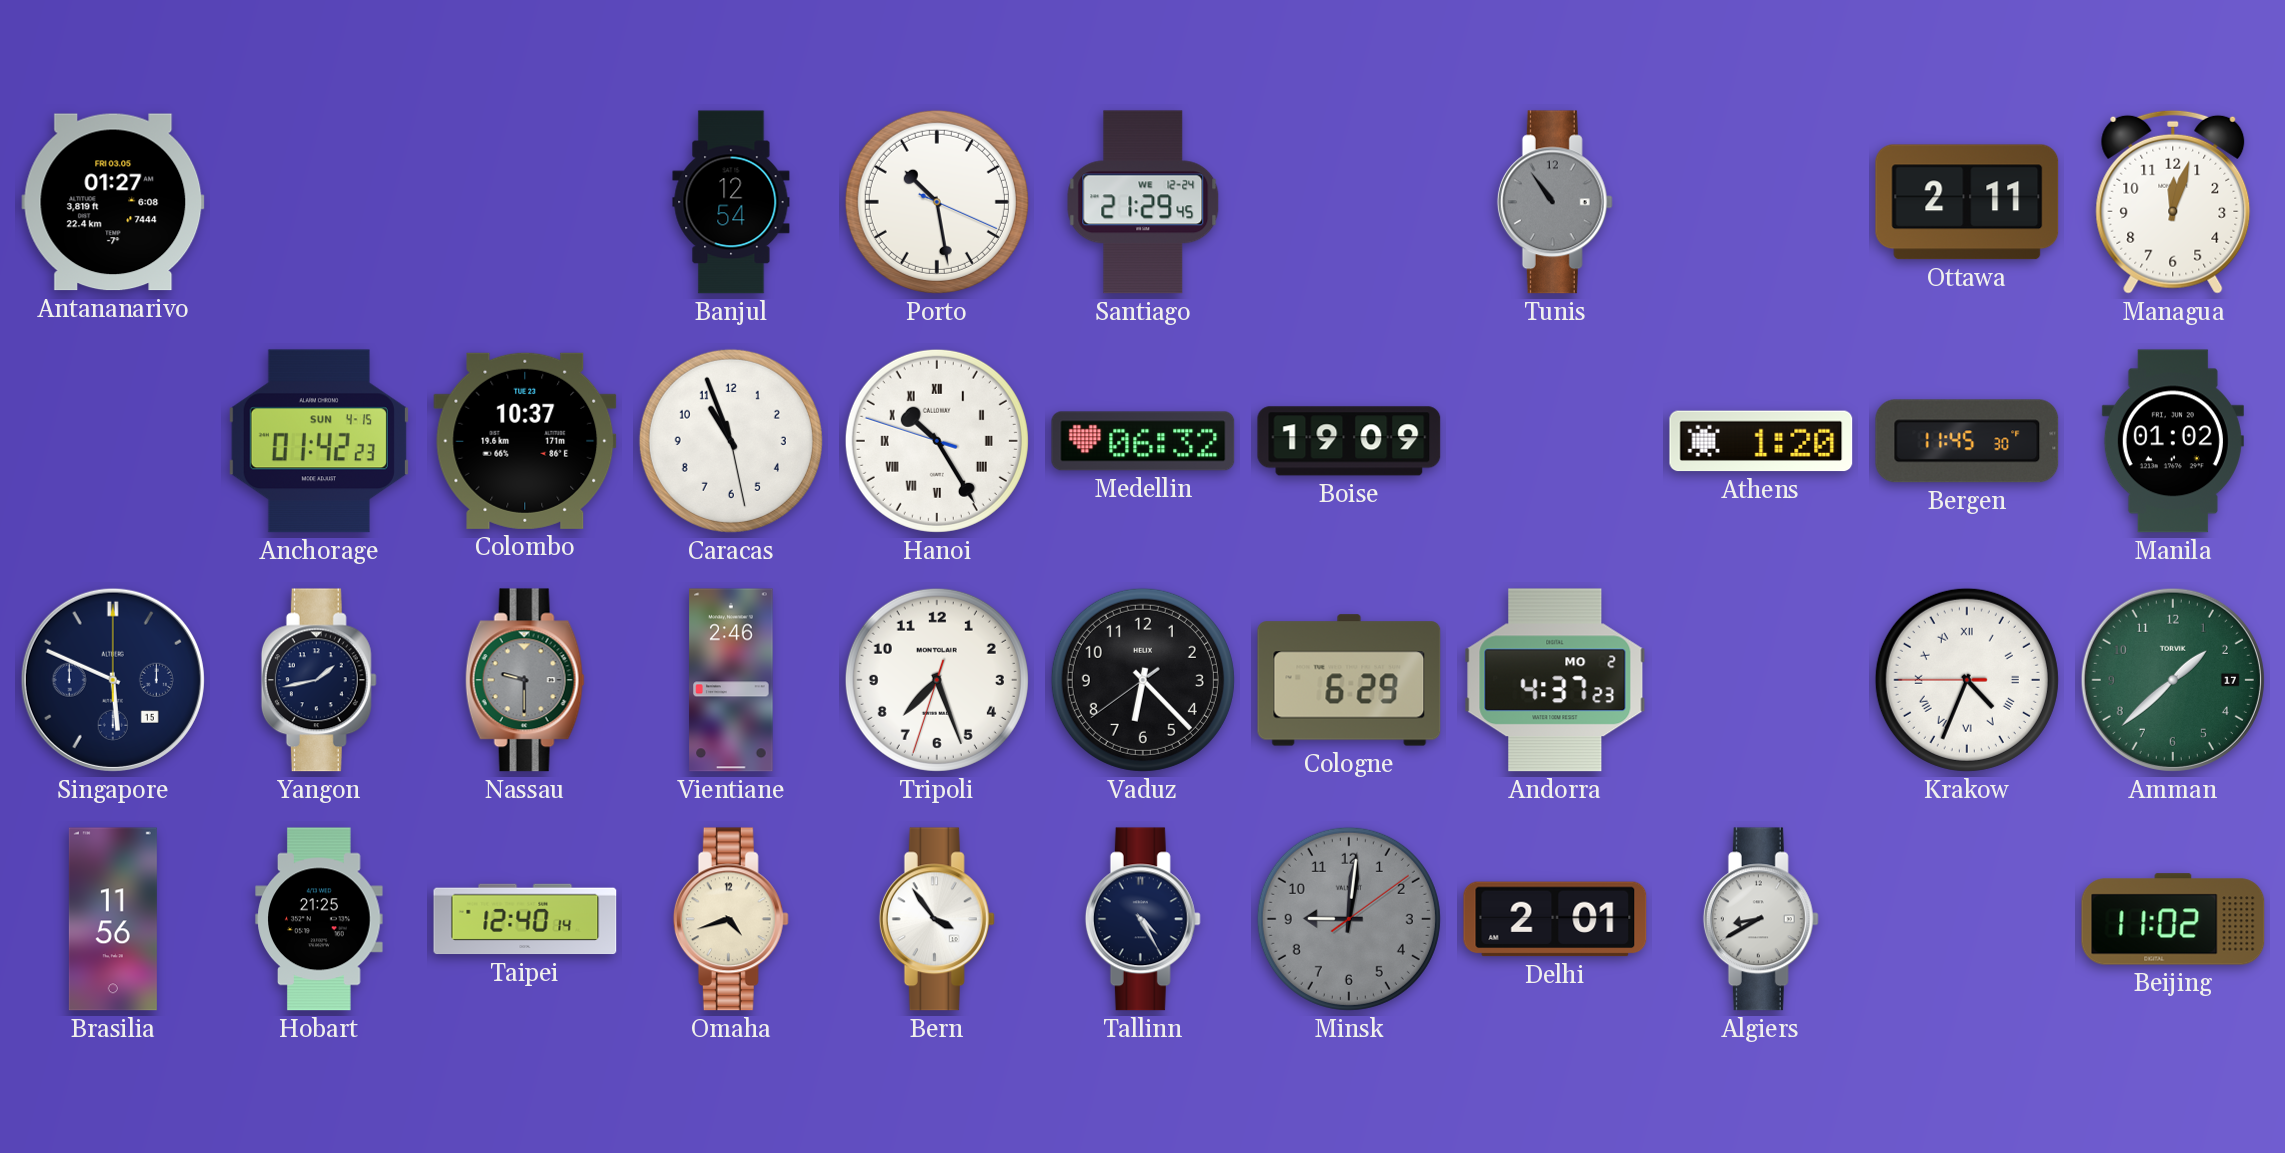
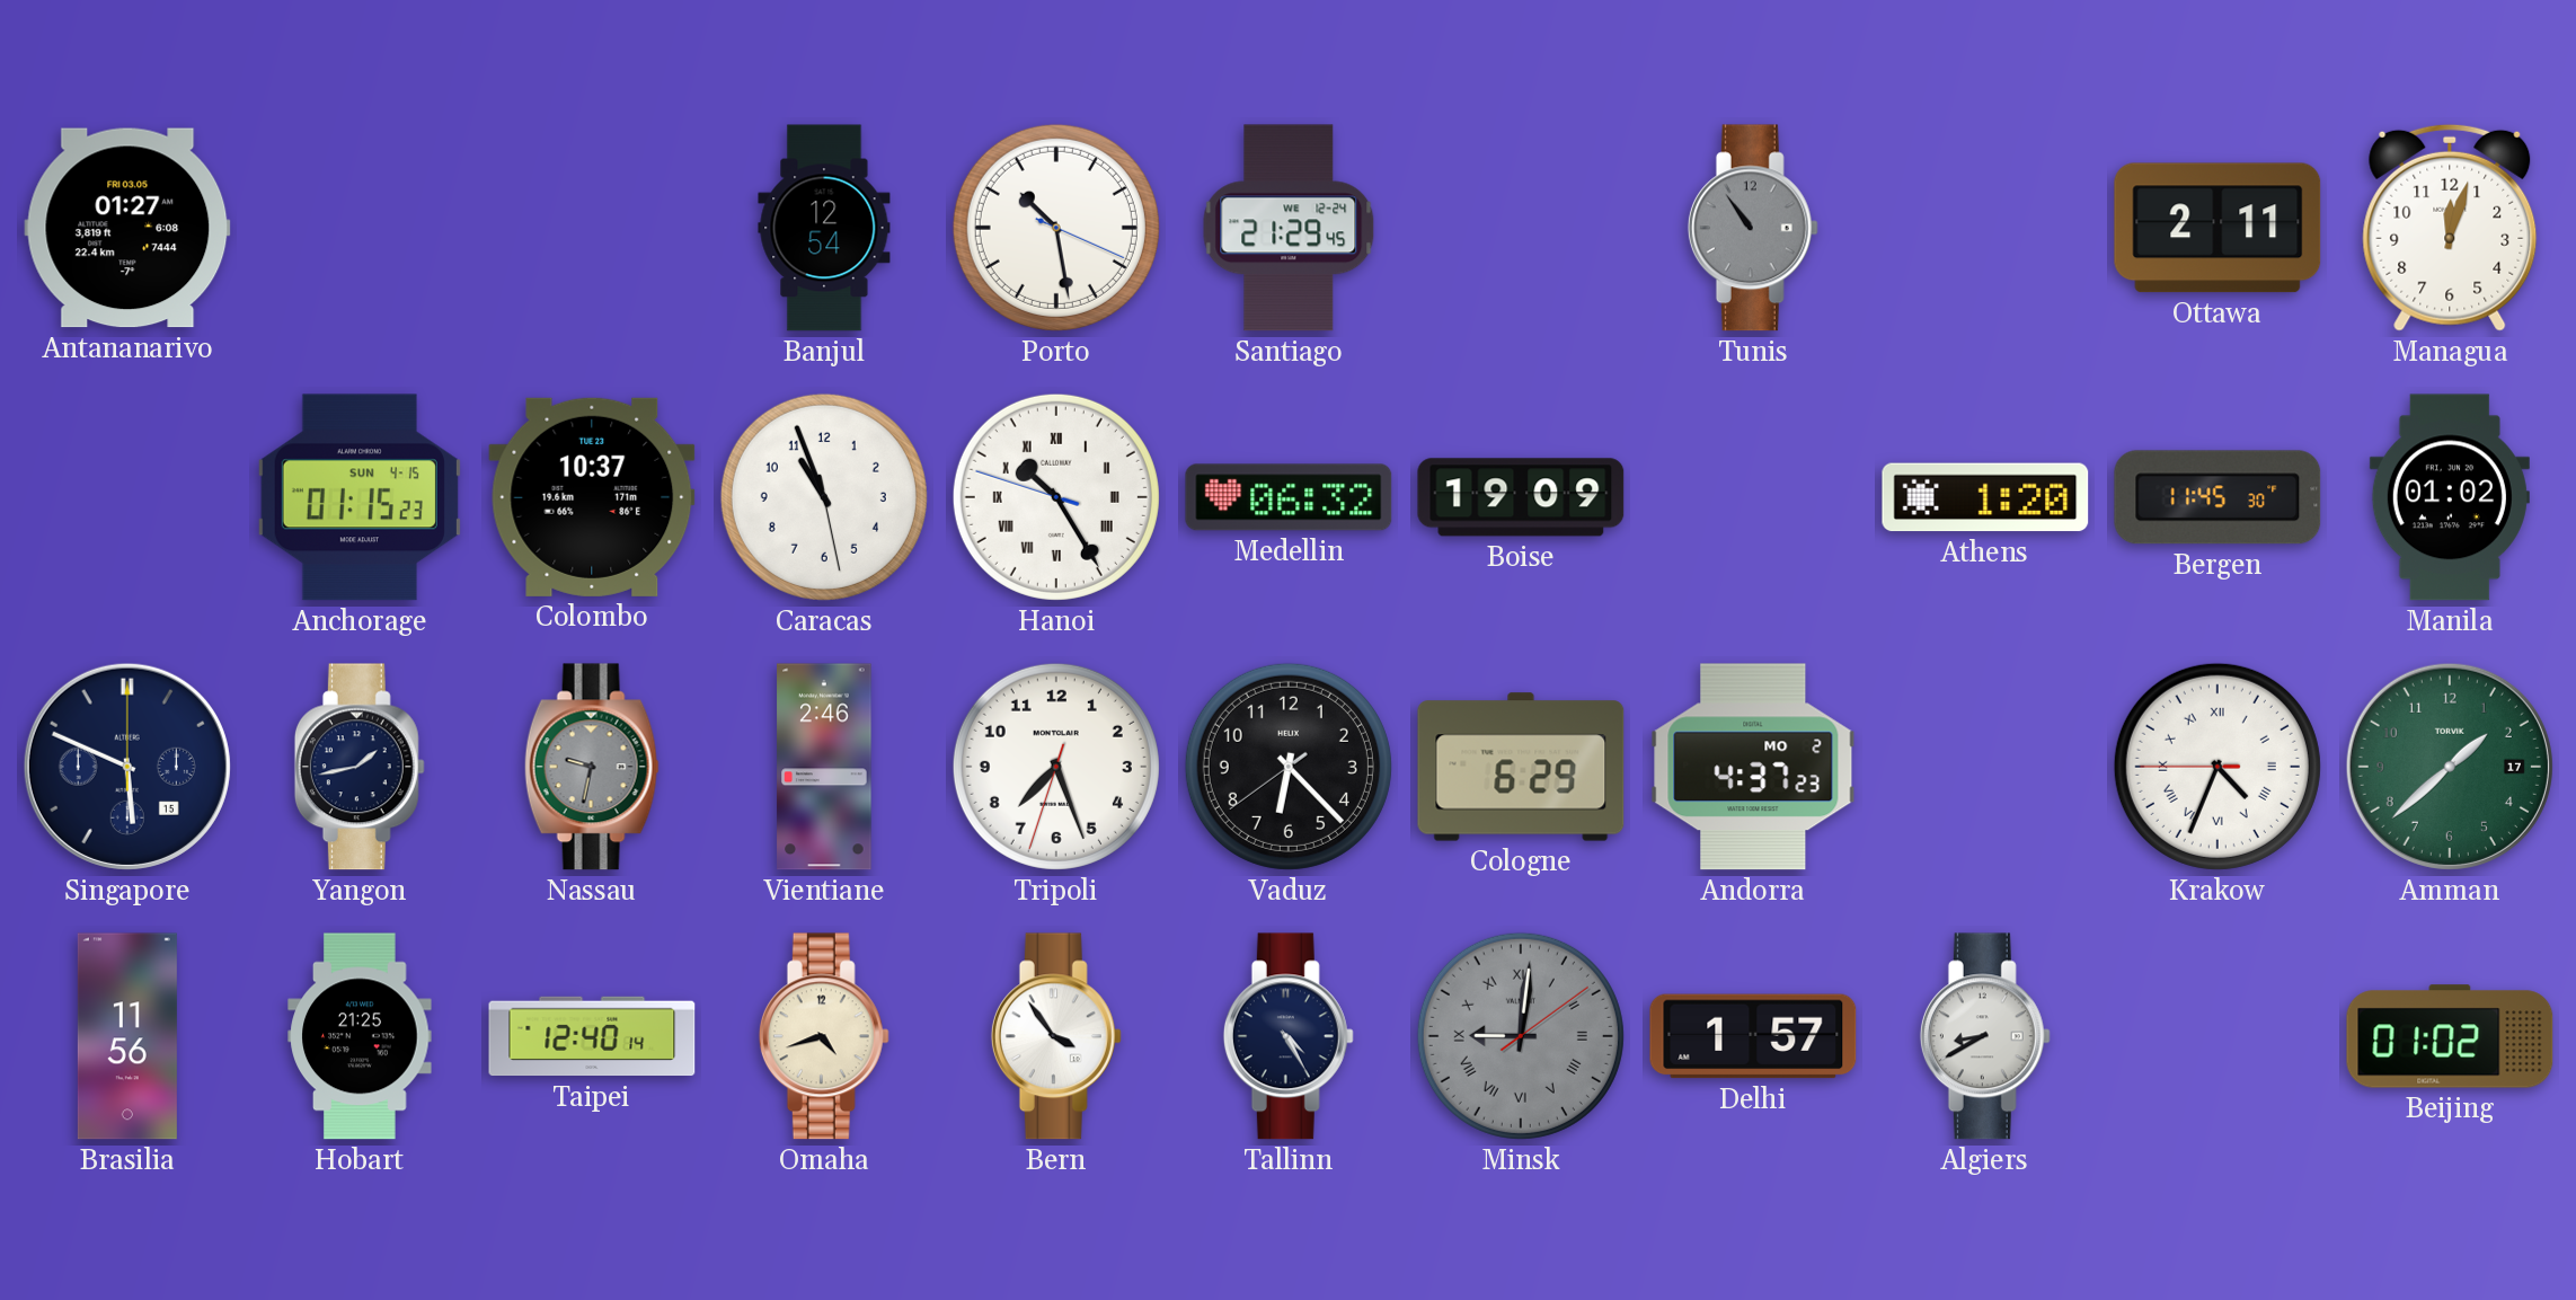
Anchorage: 01:42 -> 01:15
Nassau: 9:30 -> 9:32
Minsk numerals: Arabic -> Roman
Delhi: 2:01 -> 1:57
Beijing: 11:02 -> 01:02
